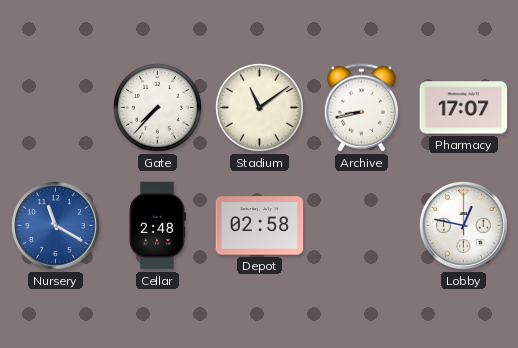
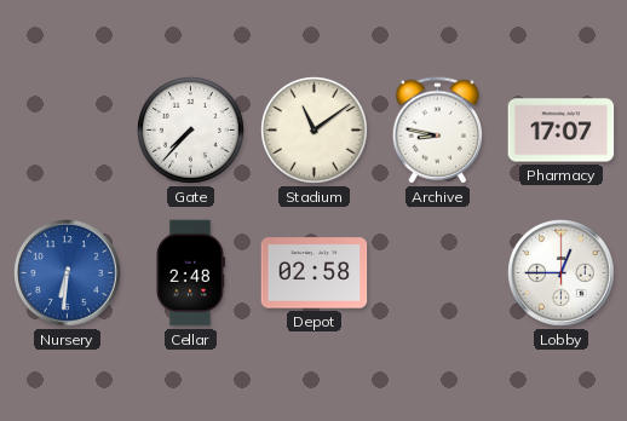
Archive: 8:43 -> 8:47
Nursery: 11:20 -> 6:31
Lobby: 12:47 -> 12:45
